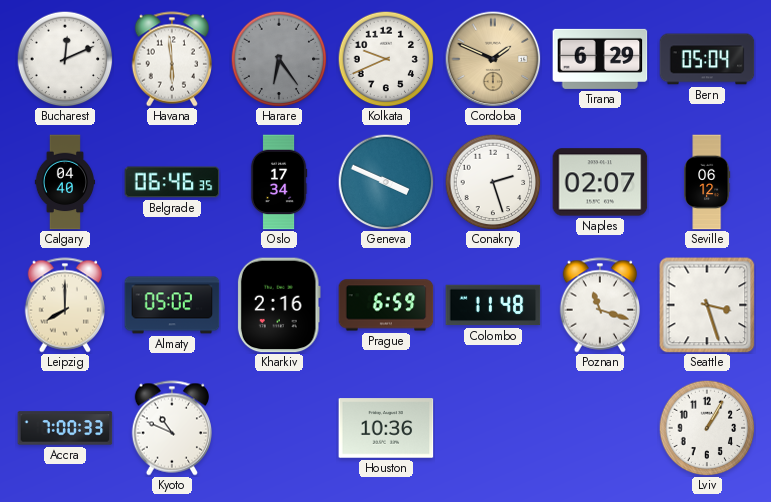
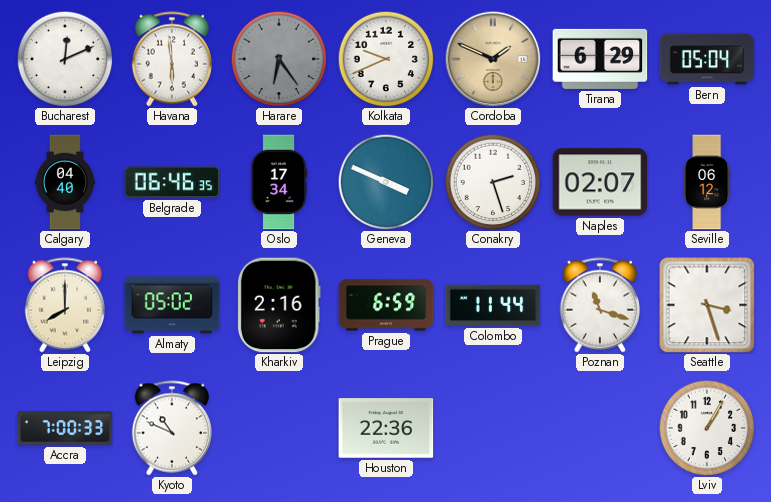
Colombo: 11:48 -> 11:44
Houston: 10:36 -> 22:36
